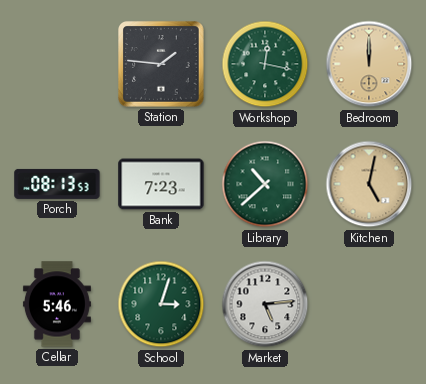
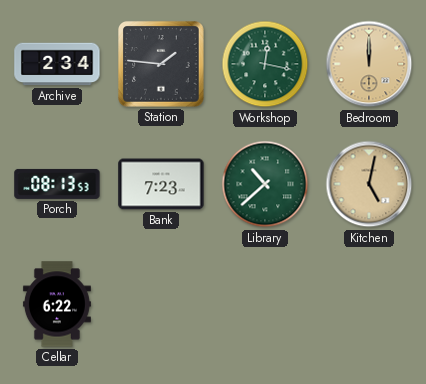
Archive: none -> 2:34
Cellar: 5:46 -> 6:22
School: 3:03 -> none
Market: 5:14 -> none
